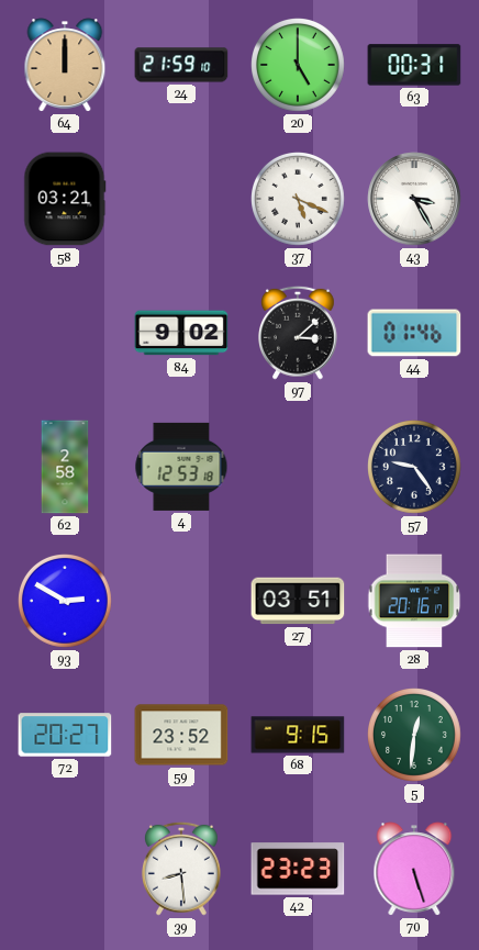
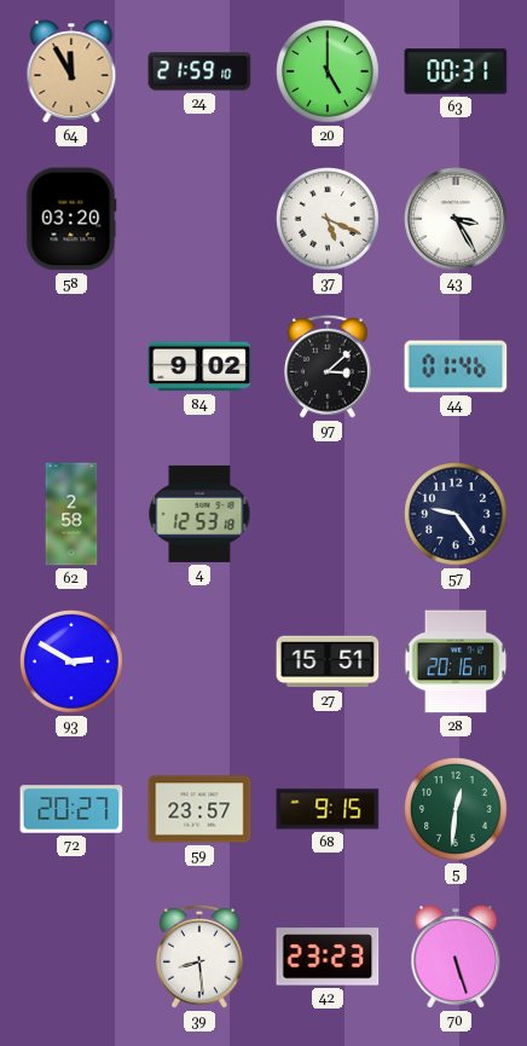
64: 12:00 -> 11:55
58: 03:21 -> 03:20
27: 03:51 -> 15:51
59: 23:52 -> 23:57
